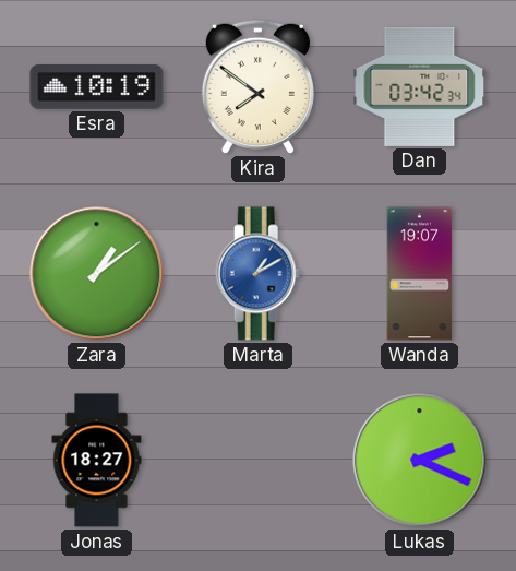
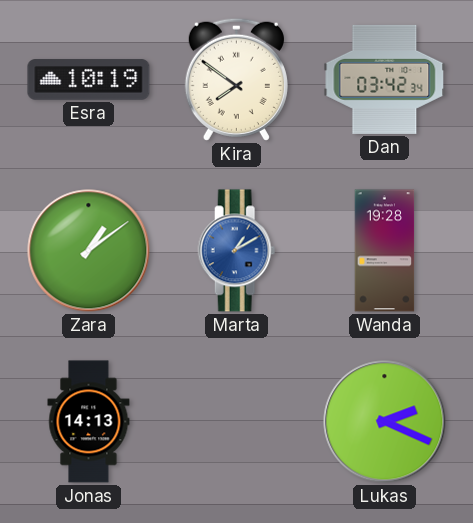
Wanda: 19:07 -> 19:28
Jonas: 18:27 -> 14:13
